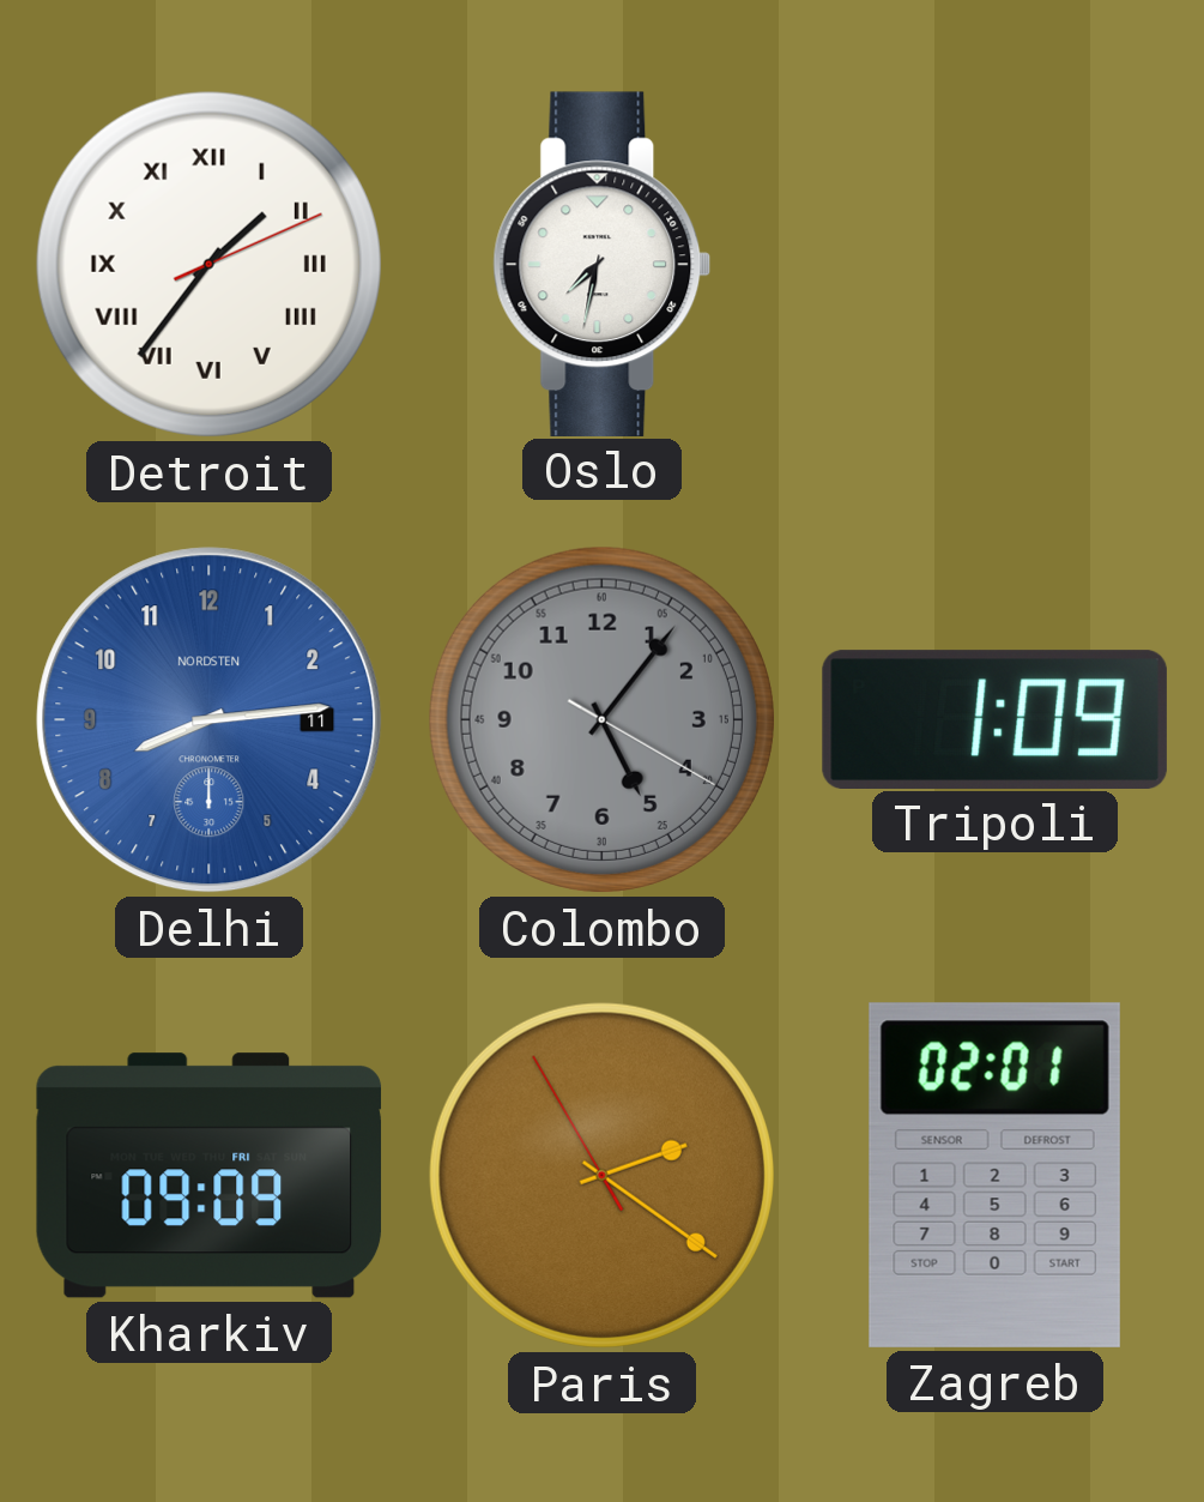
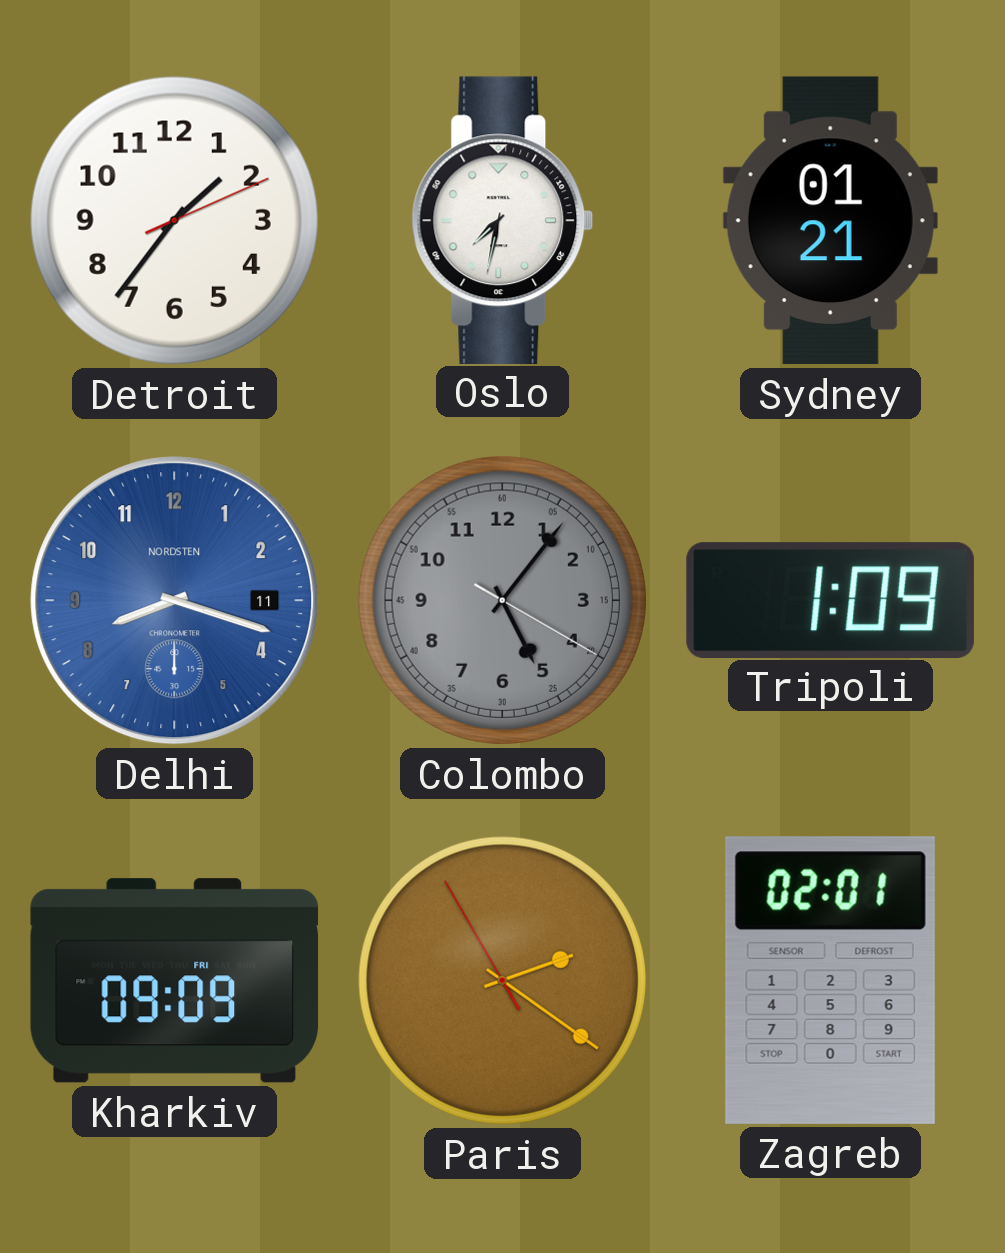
Detroit numerals: Roman -> Arabic
Sydney: none -> 01:21
Delhi: 8:14 -> 8:18
